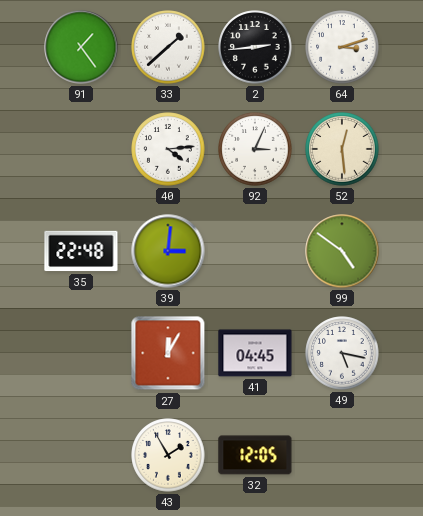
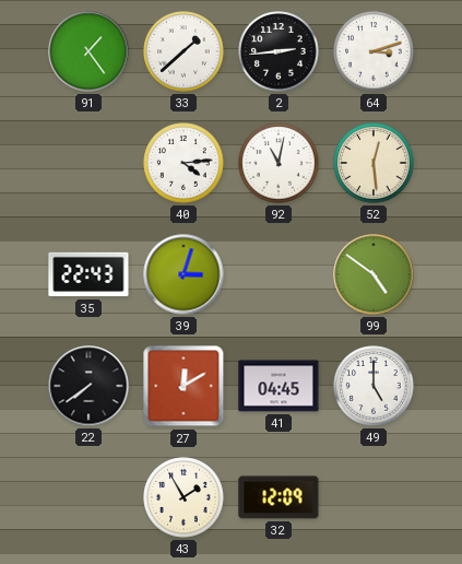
92: 3:04 -> 11:02
35: 22:48 -> 22:43
39: 3:01 -> 3:03
22: none -> 7:39
27: 12:05 -> 12:10
49: 5:17 -> 5:00
32: 12:05 -> 12:09
